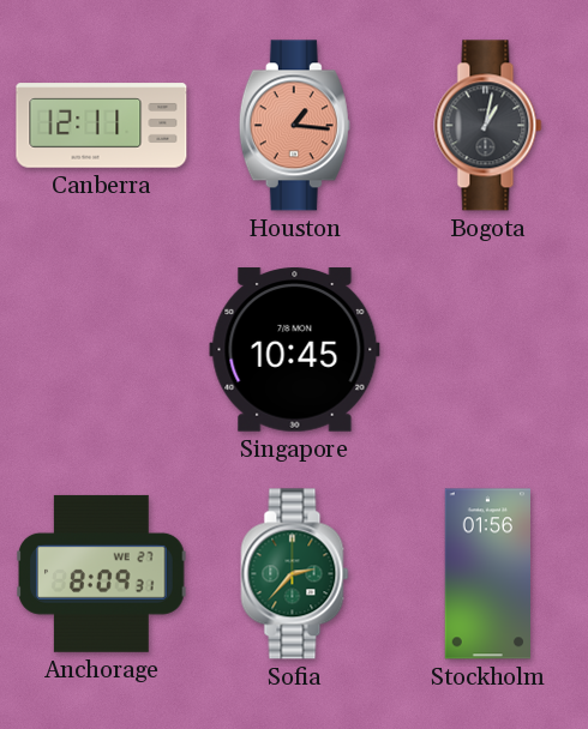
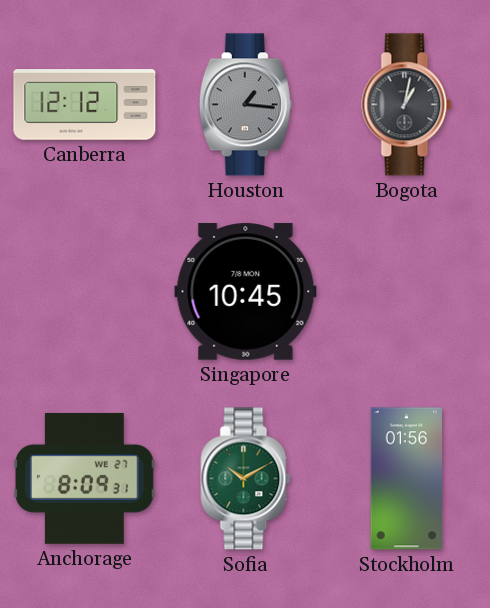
Canberra: 12:11 -> 12:12
Houston dial: salmon -> grey
Sofia: 2:37 -> 10:10
